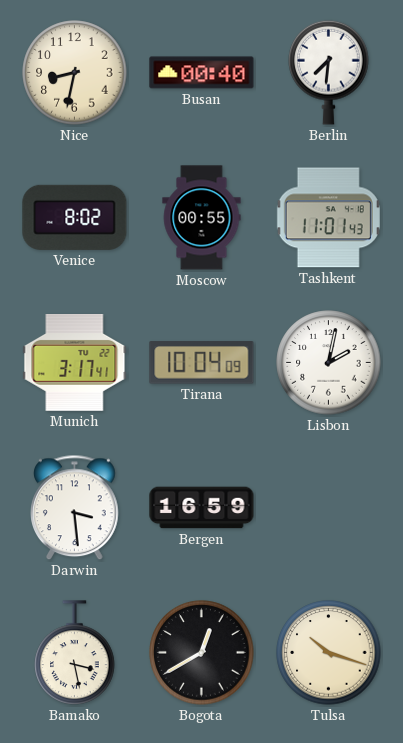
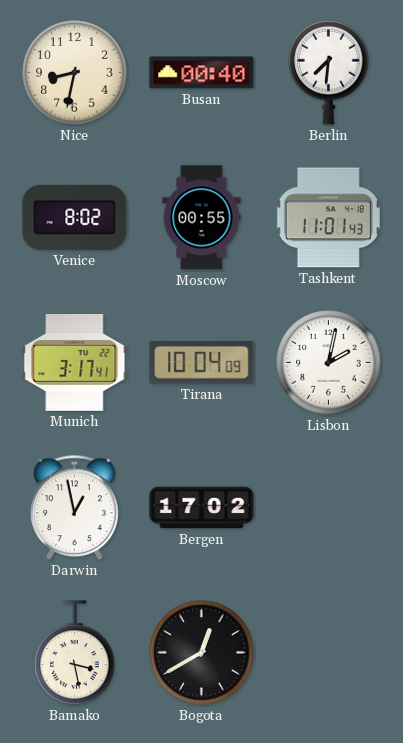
Darwin: 3:29 -> 12:58
Bergen: 16:59 -> 17:02
Tulsa: 10:18 -> none
